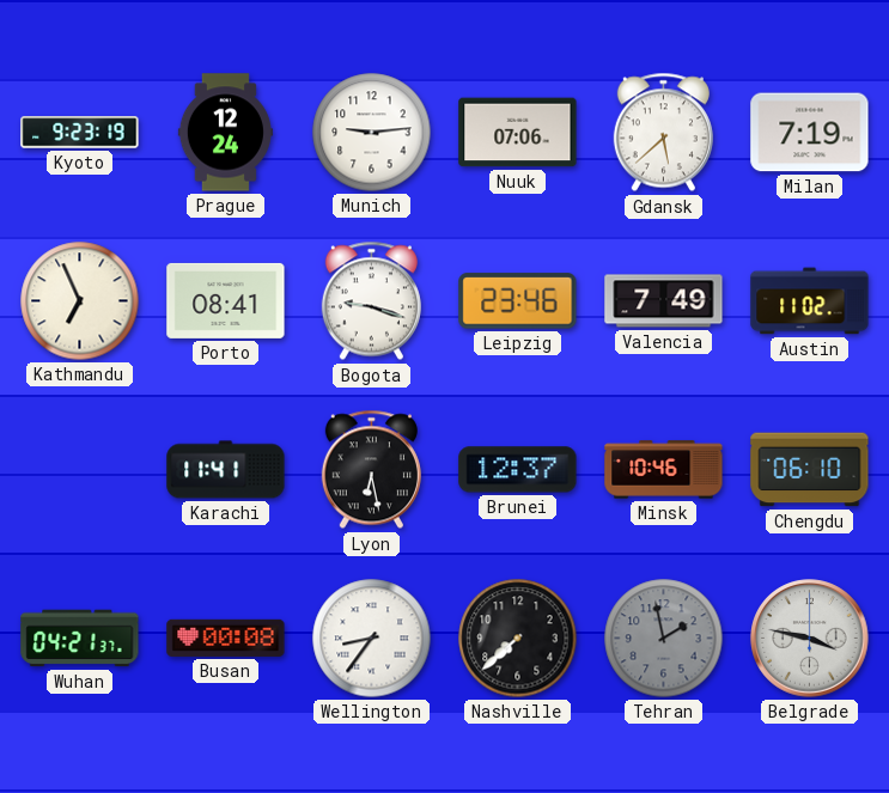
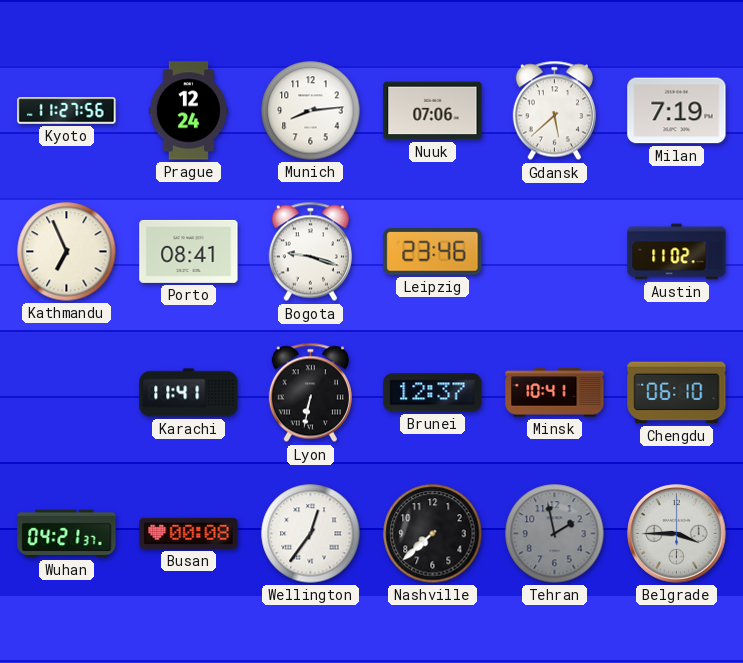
Kyoto: 9:23 -> 11:27
Munich: 9:14 -> 8:14
Valencia: 7:49 -> none
Lyon: 6:28 -> 6:32
Minsk: 10:46 -> 10:41
Wellington: 8:36 -> 12:36
Belgrade: 3:47 -> 3:45
